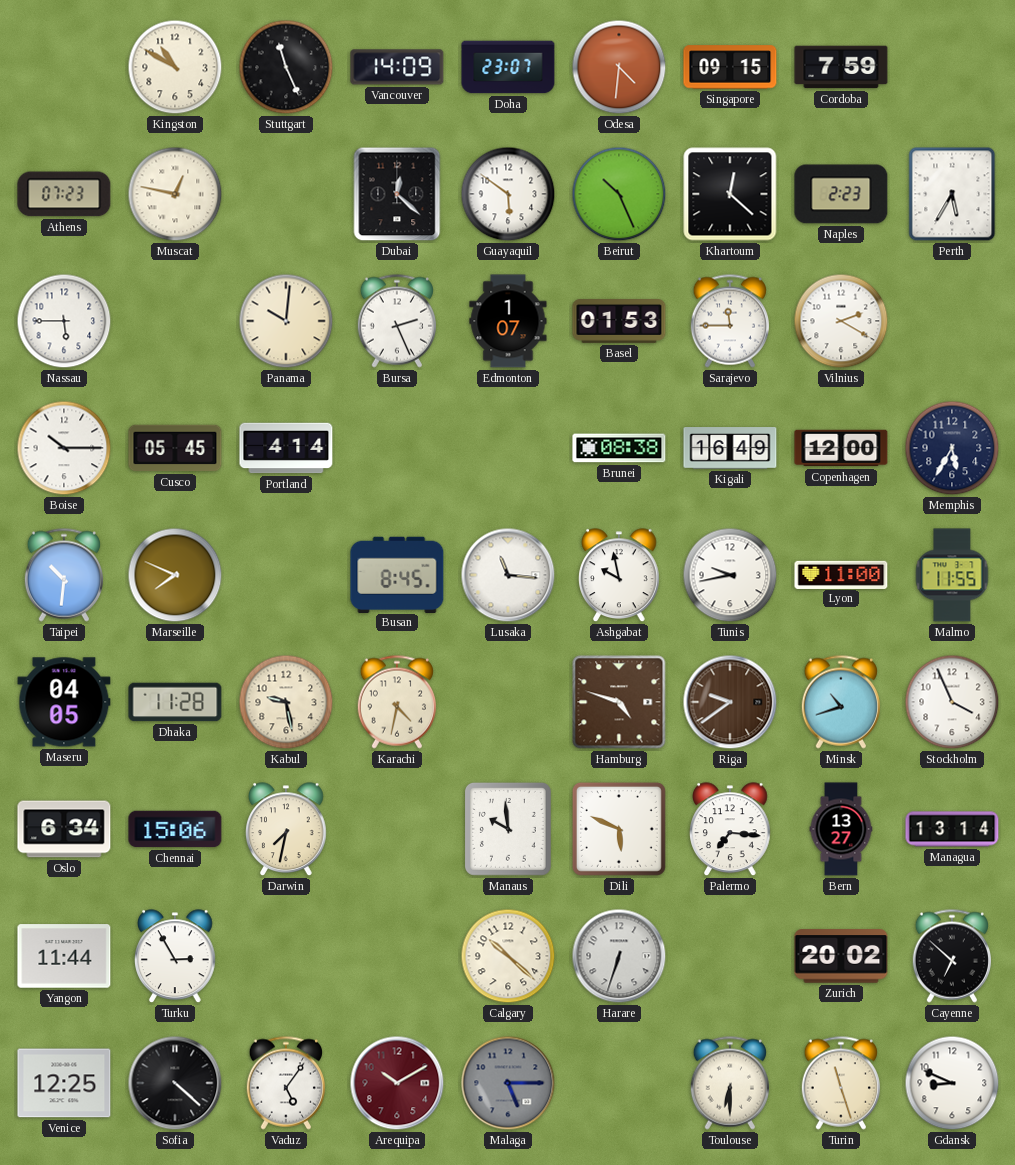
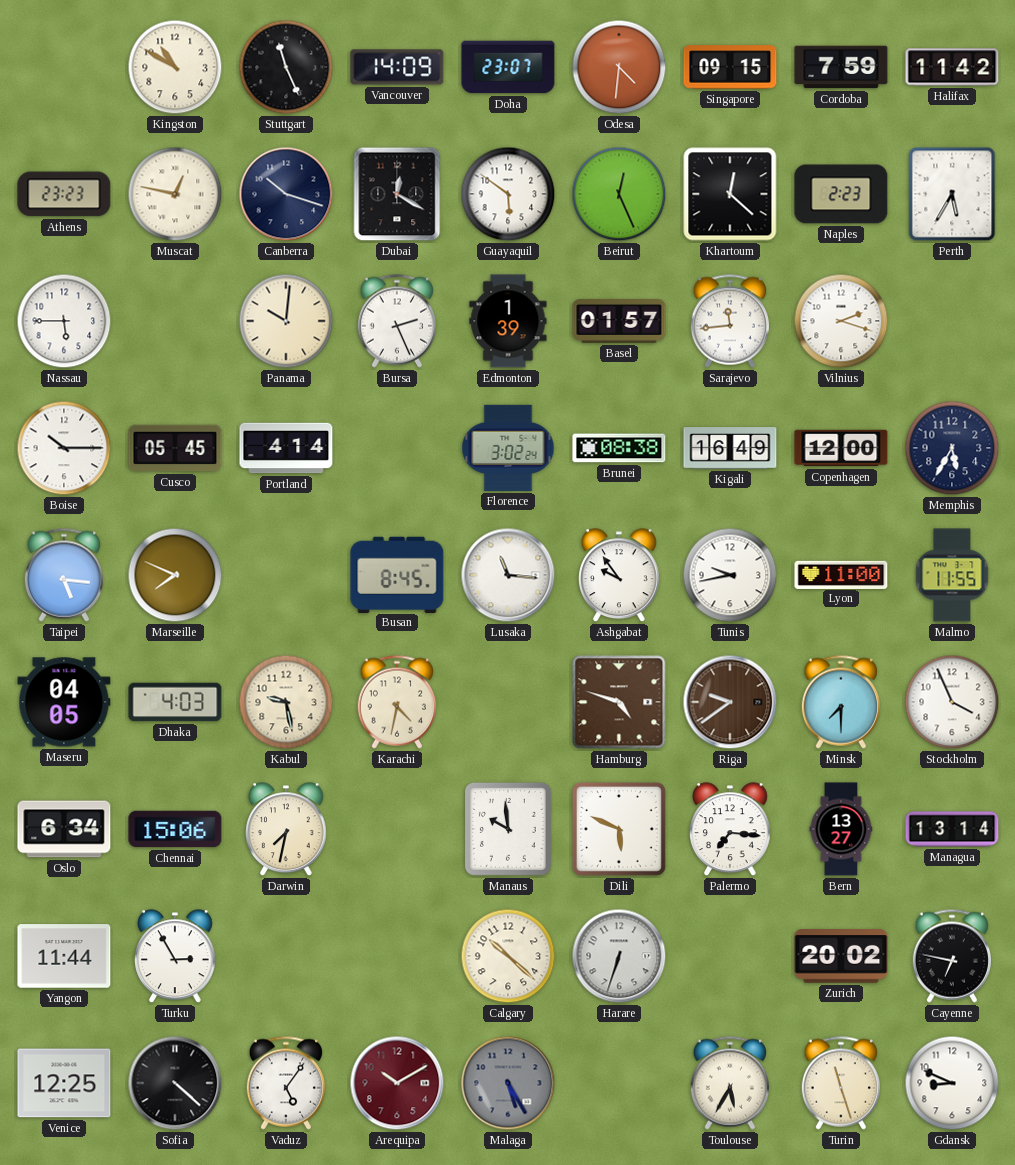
Halifax: none -> 11:42
Athens: 07:23 -> 23:23
Canberra: none -> 10:18
Dubai: 12:22 -> 12:20
Beirut: 10:26 -> 12:26
Edmonton: 1:07 -> 1:39
Basel: 01:53 -> 01:57
Sarajevo: 11:45 -> 11:44
Vilnius: 2:20 -> 2:18
Florence: none -> 3:02
Taipei: 10:31 -> 5:16
Ashgabat: 9:58 -> 9:54
Dhaka: 11:28 -> 4:03
Minsk: 10:42 -> 7:30
Cayenne: 6:52 -> 6:47
Malaga: 5:15 -> 5:25
Toulouse: 6:30 -> 5:35
